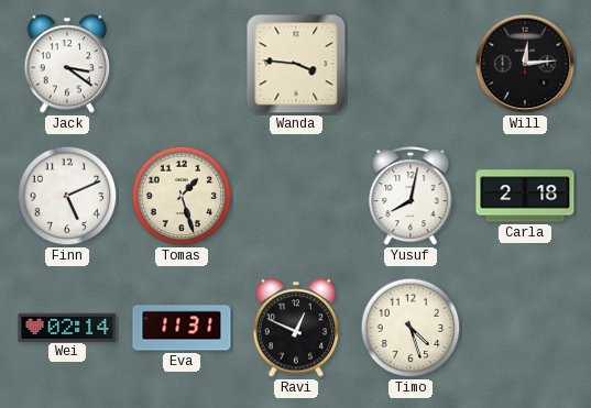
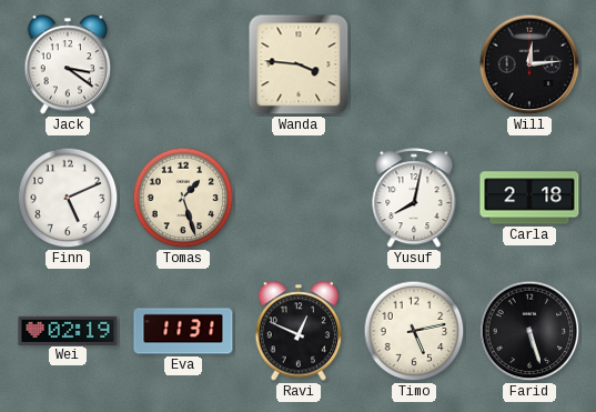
Wei: 02:14 -> 02:19
Timo: 4:27 -> 5:13
Farid: none -> 5:27
